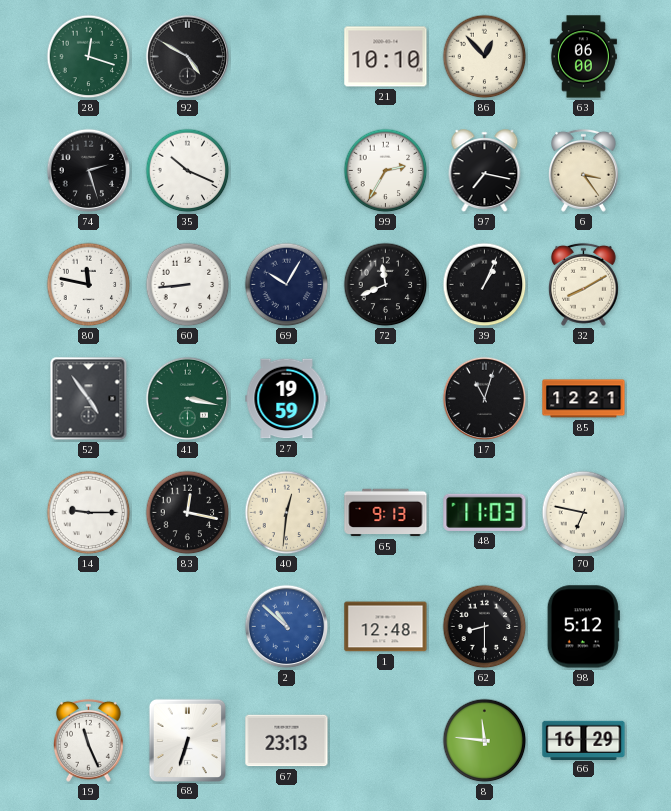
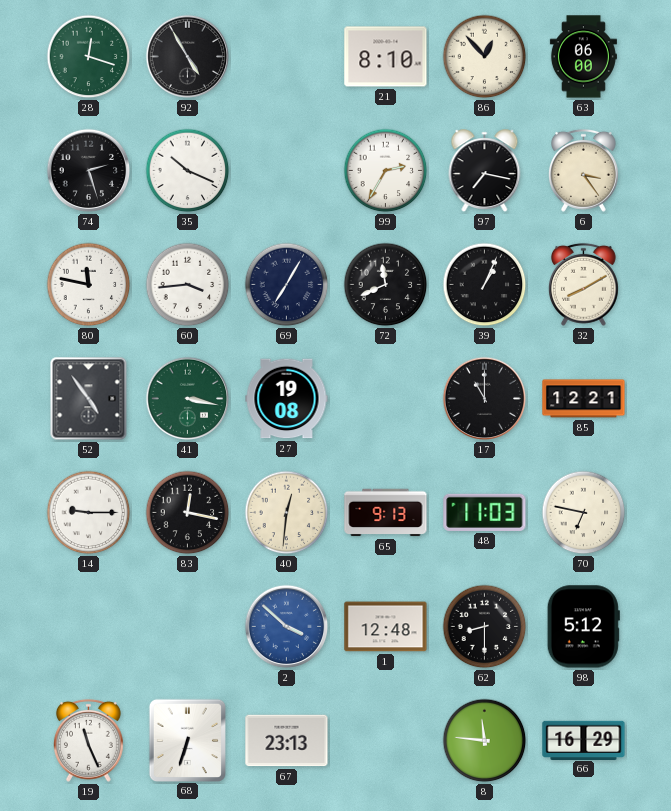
92: 4:50 -> 4:55
21: 10:10 -> 8:10
60: 8:44 -> 3:44
69: 10:05 -> 7:05
27: 19:59 -> 19:08
17: 11:03 -> 11:00
2: 10:52 -> 3:52
